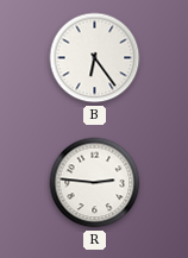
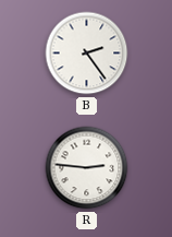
B: 6:24 -> 2:24
